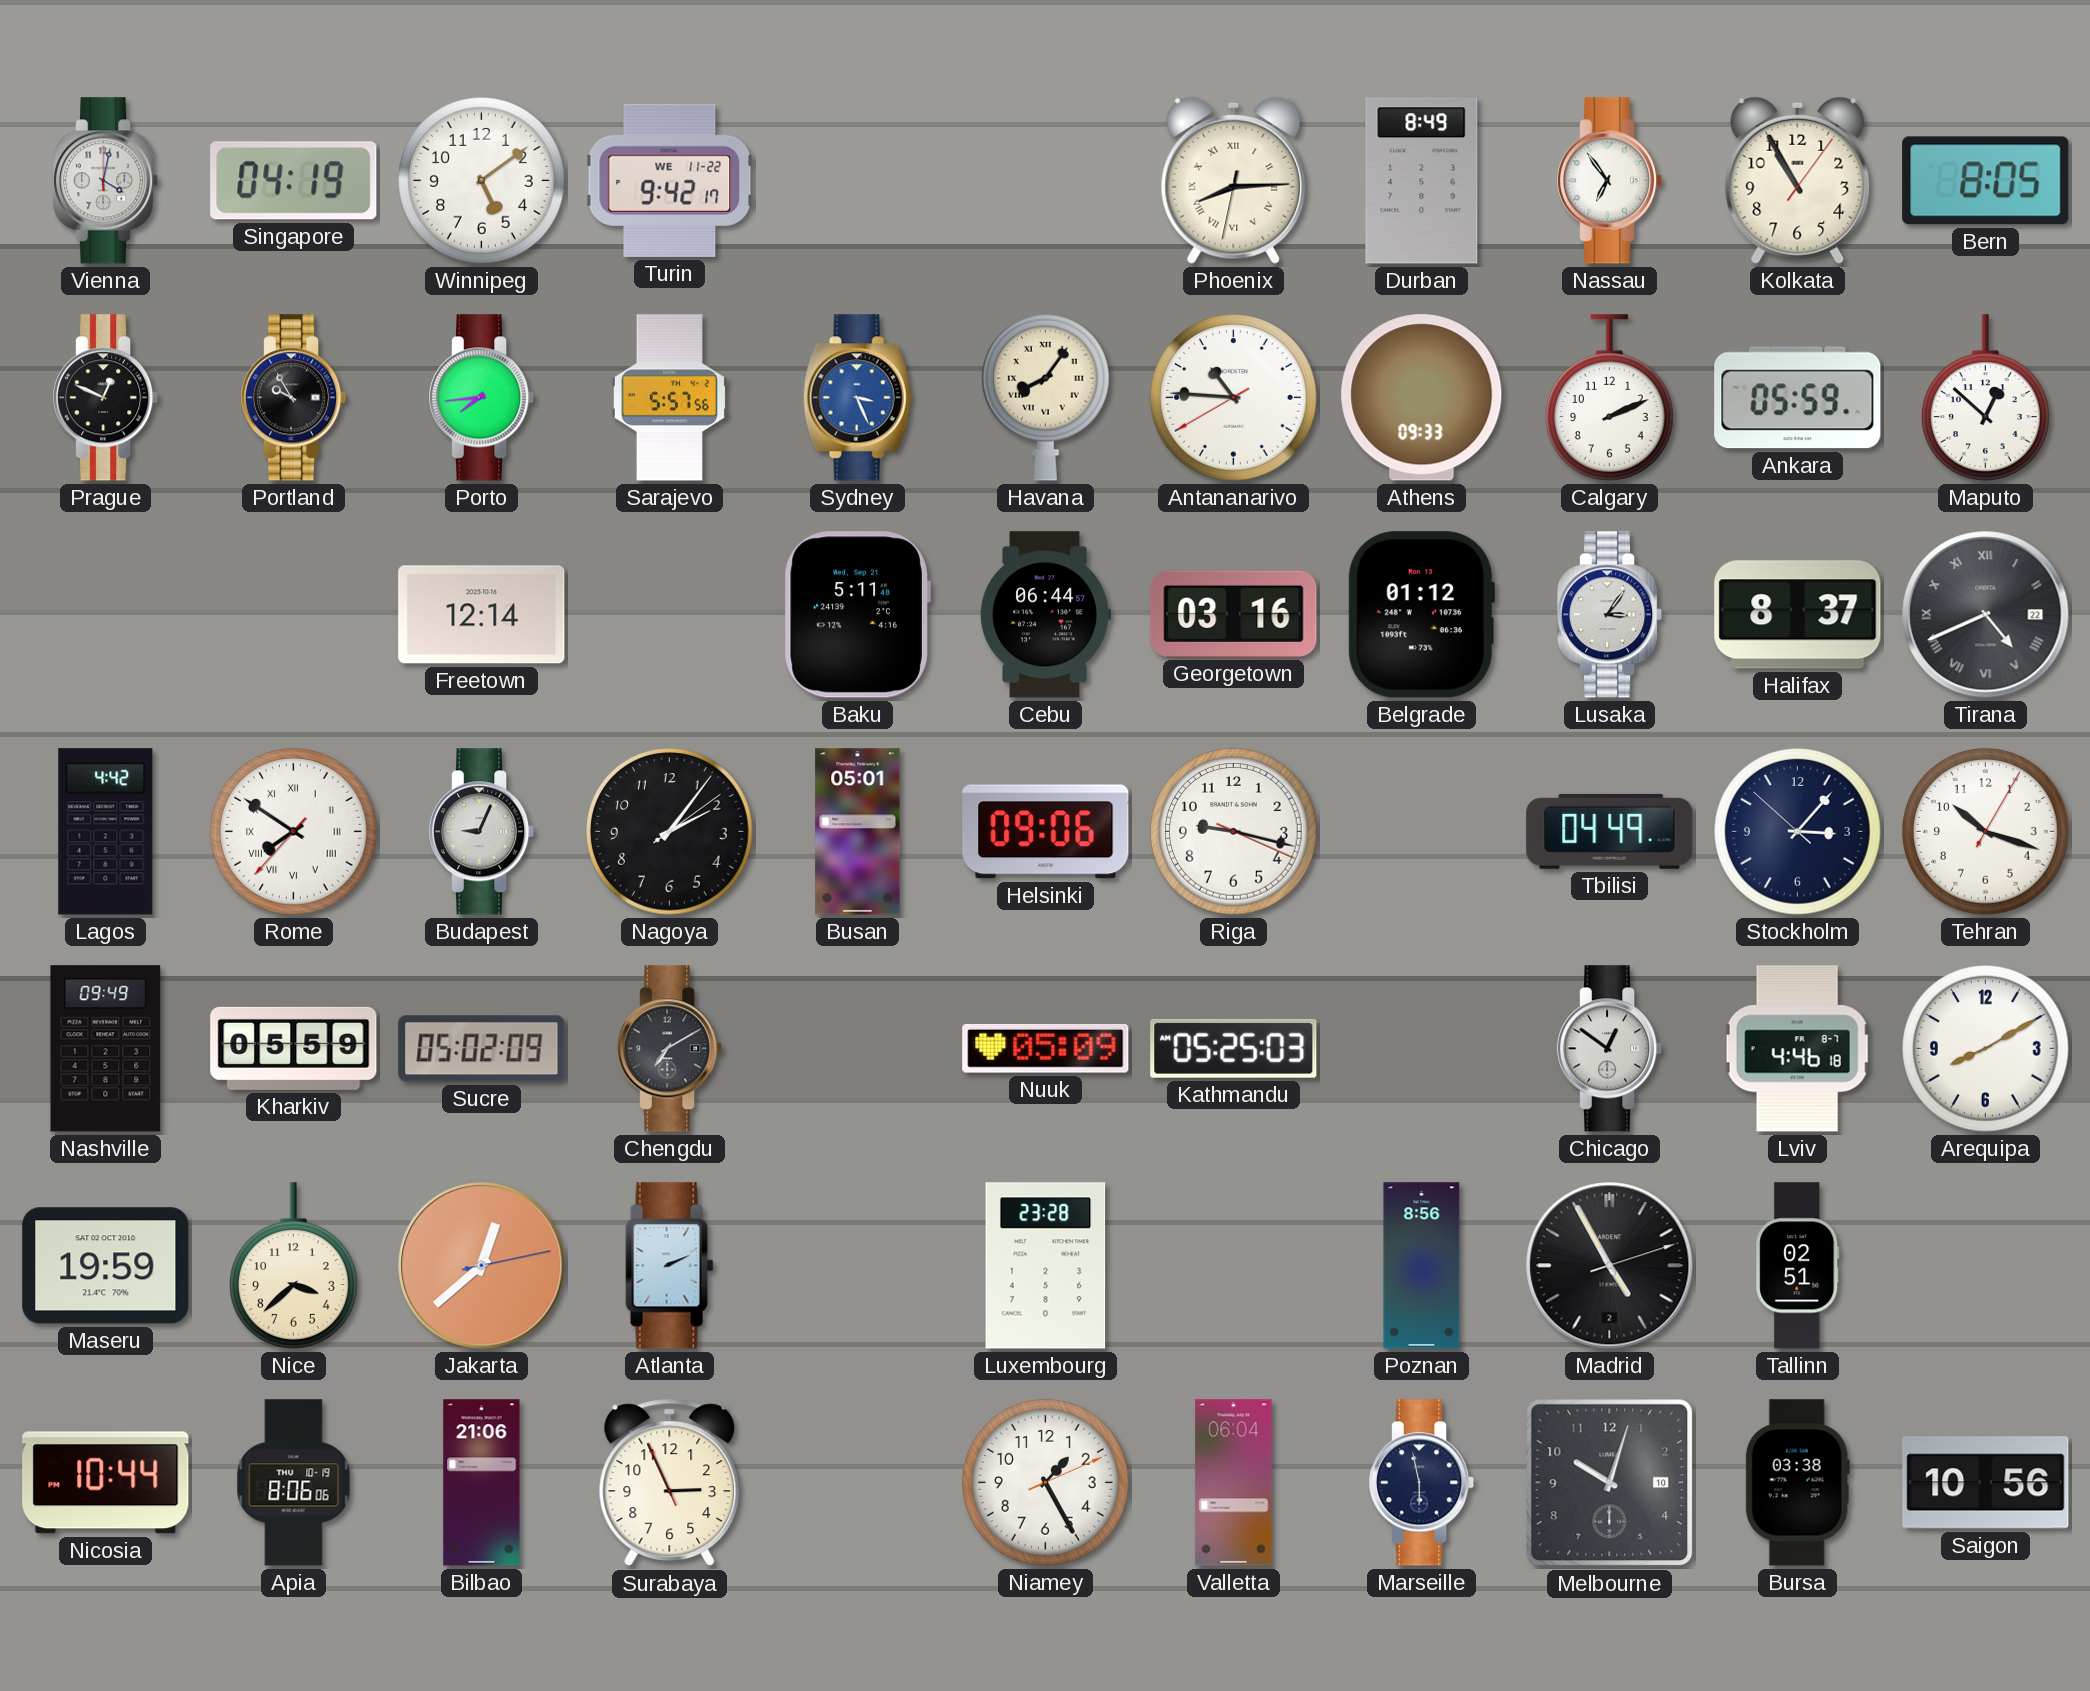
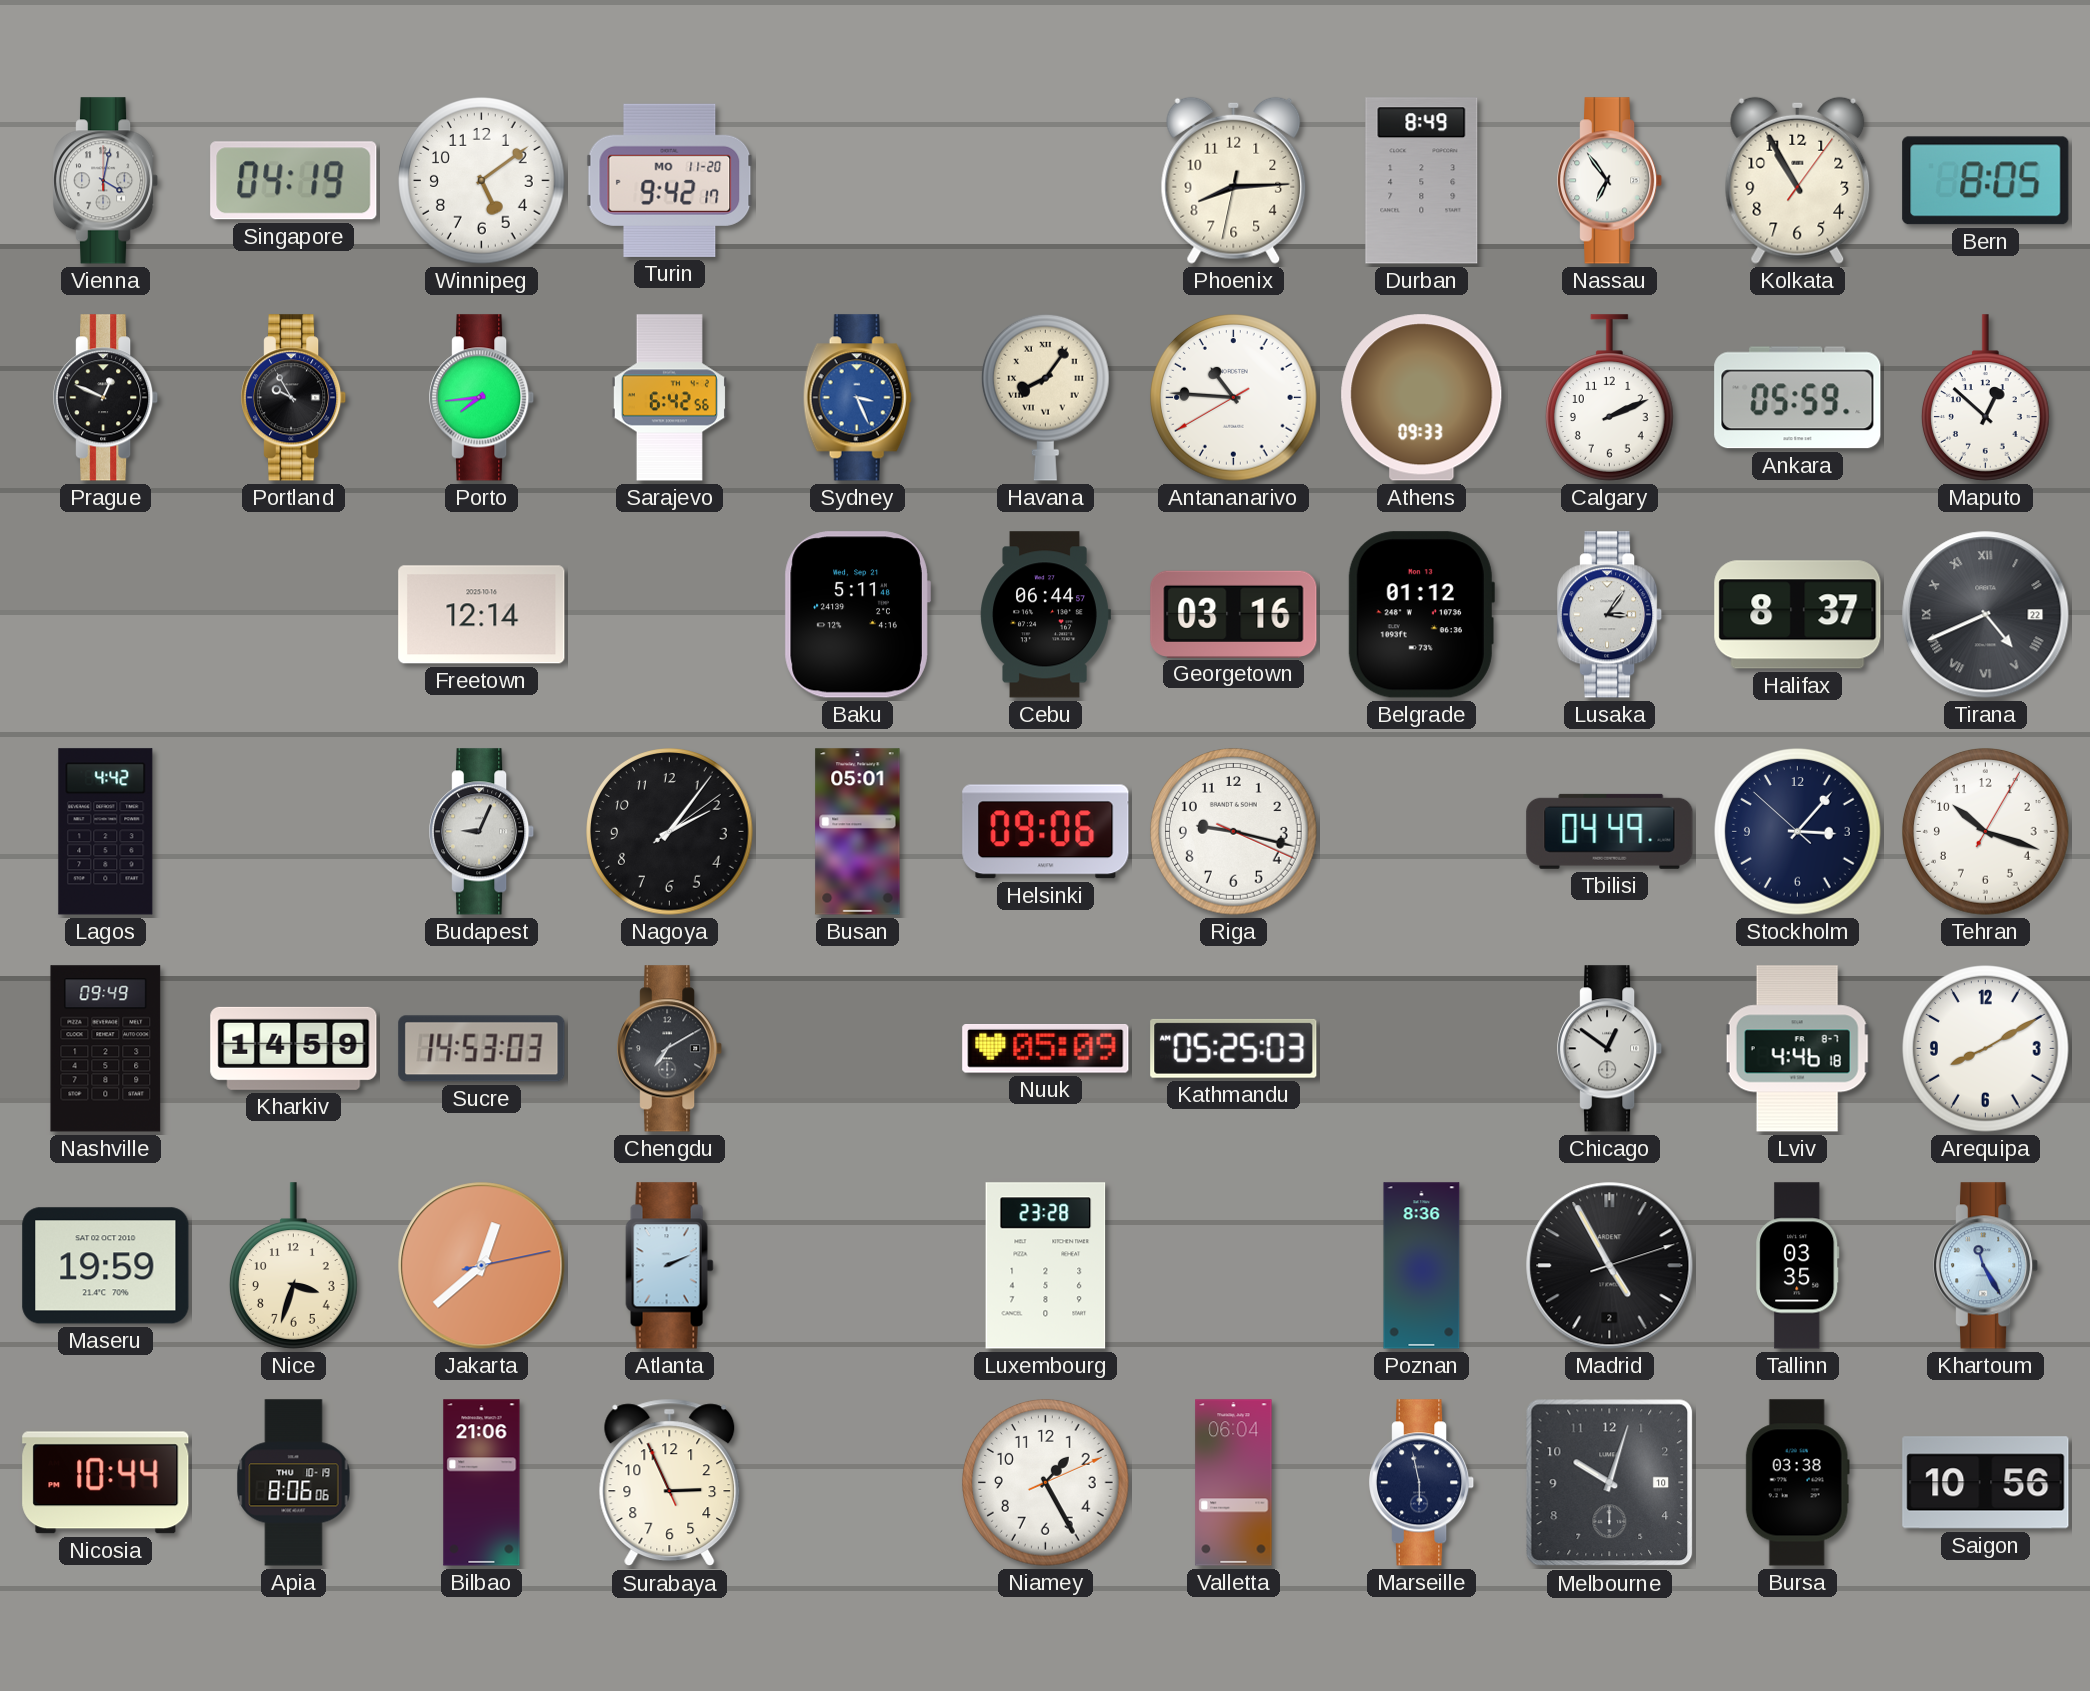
Turin date: WE 11-22 -> MO 11-20
Phoenix numerals: Roman -> Arabic
Sarajevo: 5:57 -> 6:42
Rome: 7:50 -> none
Kharkiv: 05:59 -> 14:59
Sucre: 05:02 -> 14:53
Nice: 3:38 -> 3:33
Poznan: 8:56 -> 8:36
Tallinn: 02:51 -> 03:35
Khartoum: none -> 11:25
